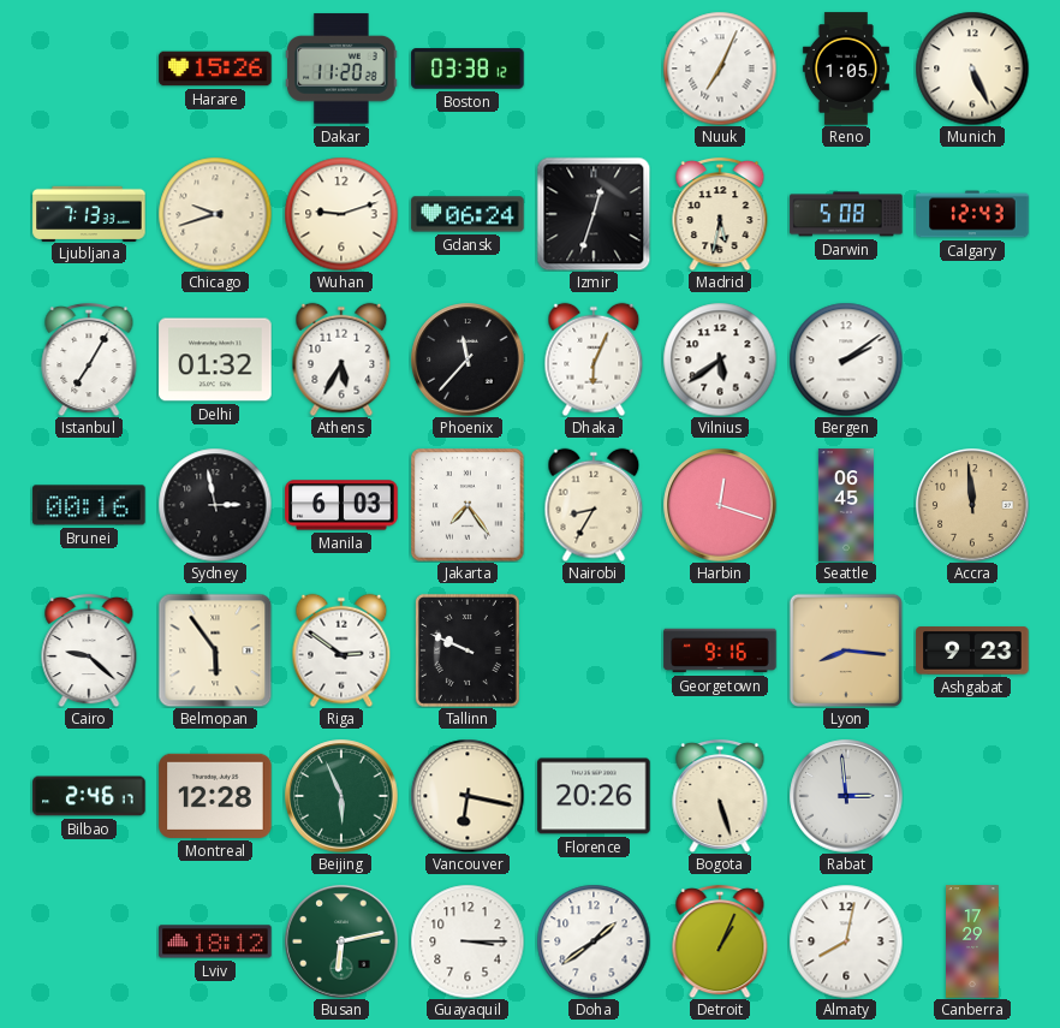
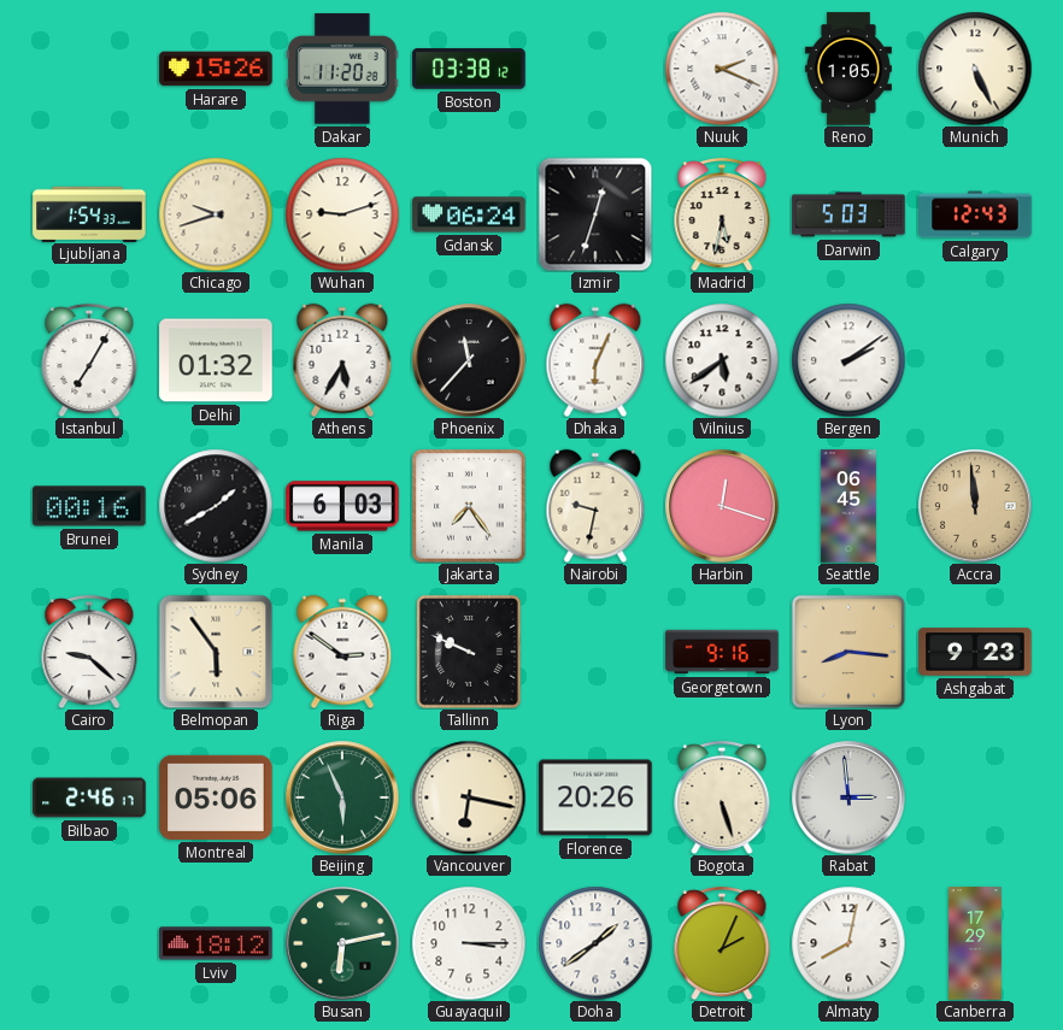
Nuuk: 7:04 -> 2:19
Ljubljana: 7:13 -> 1:54
Darwin: 5:08 -> 5:03
Sydney: 2:58 -> 1:40
Nairobi: 8:35 -> 9:32
Montreal: 12:28 -> 05:06
Detroit: 1:04 -> 2:04
